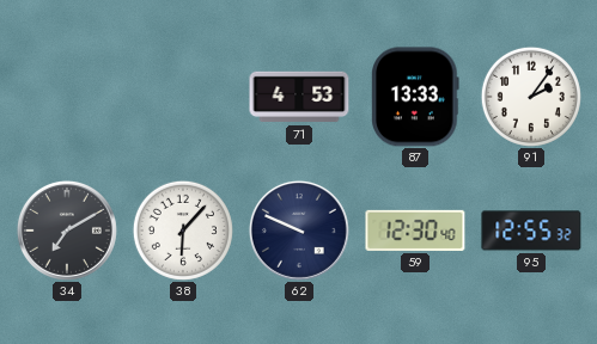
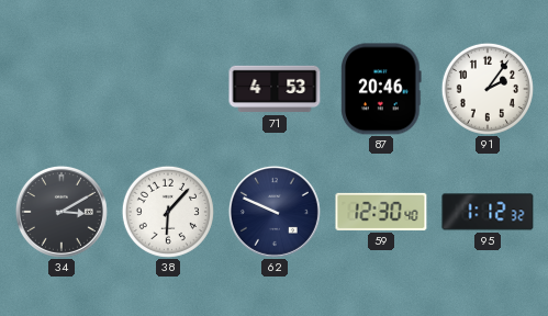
87: 13:33 -> 20:46
34: 7:10 -> 3:10
95: 12:55 -> 1:12
